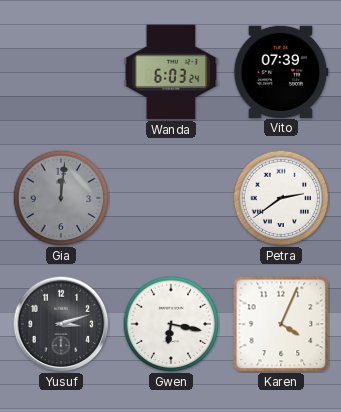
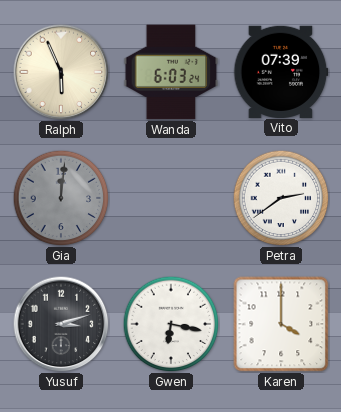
Ralph: none -> 5:56
Karen: 4:04 -> 4:00
